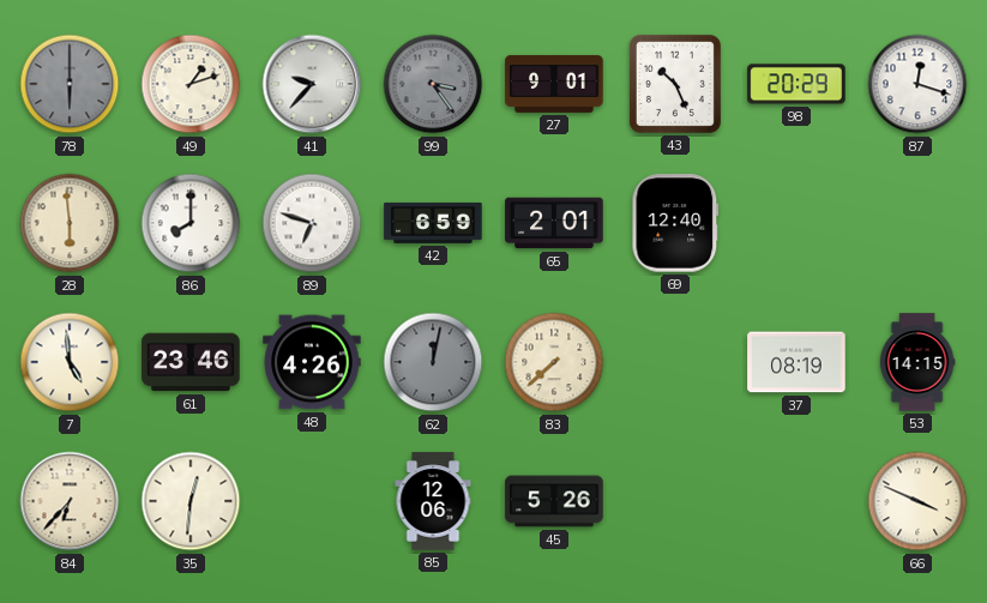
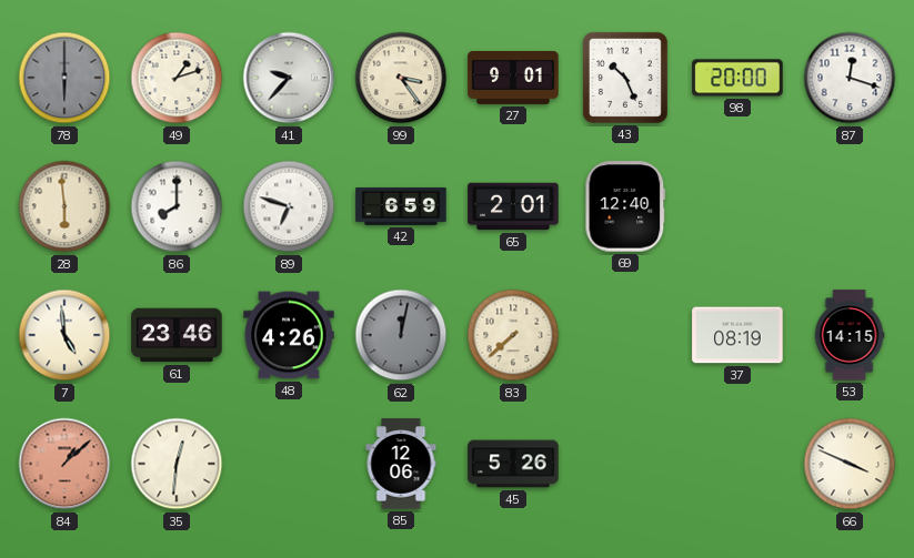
99 dial: grey -> cream
98: 20:29 -> 20:00
84: 6:37 -> 1:08
84 dial: cream -> salmon
